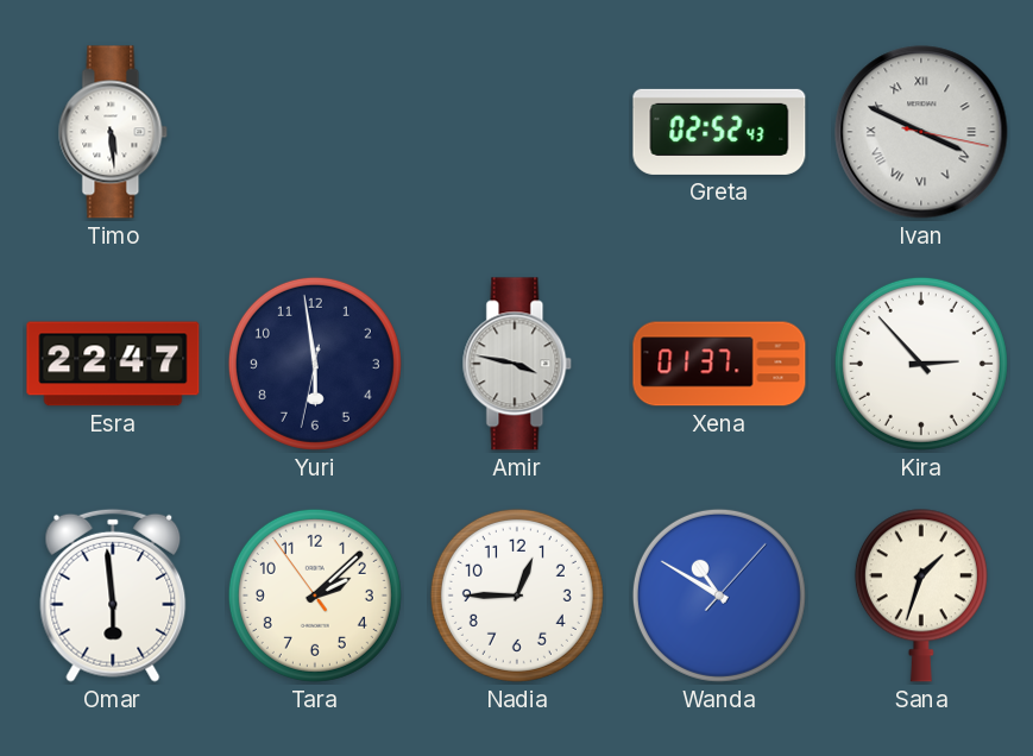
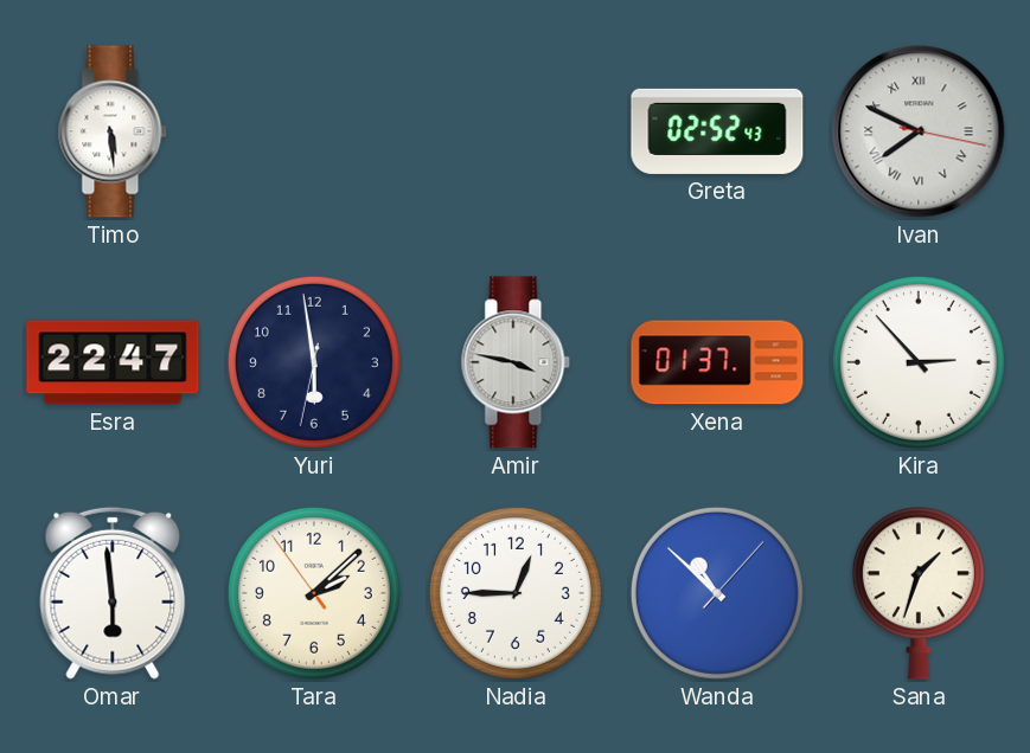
Ivan: 3:49 -> 7:49
Wanda: 10:50 -> 10:52
